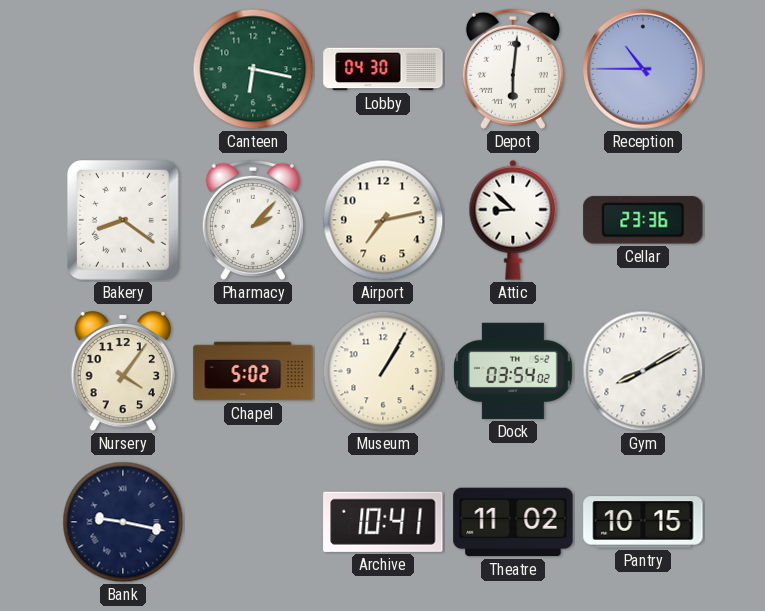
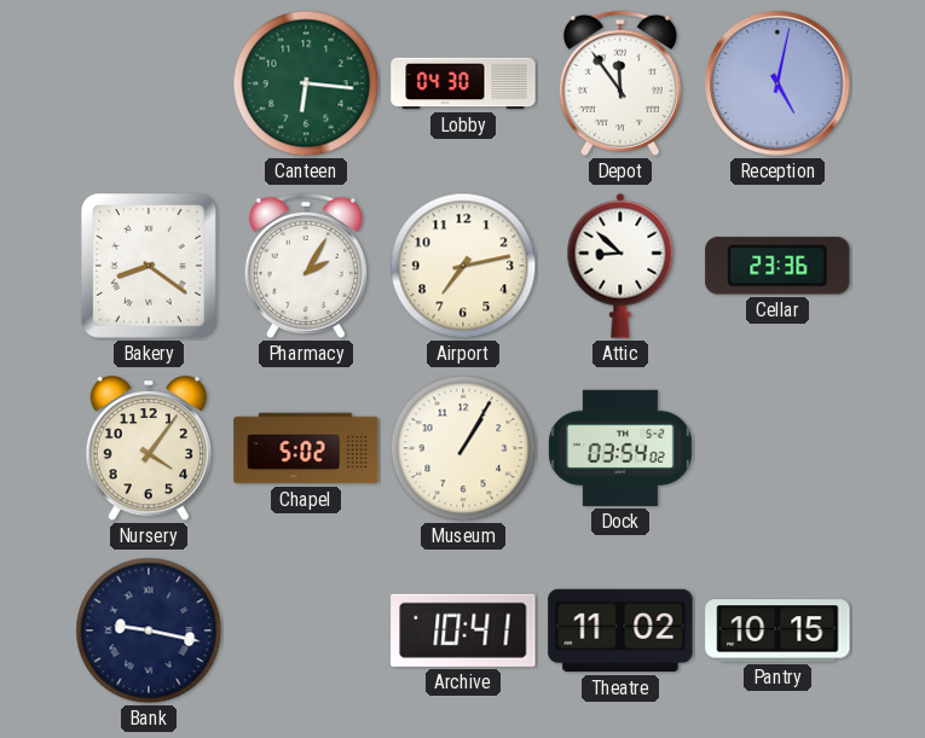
Canteen: 6:17 -> 6:16
Depot: 6:01 -> 11:54
Reception: 10:45 -> 5:02
Pharmacy: 2:07 -> 2:05
Gym: 8:10 -> none
